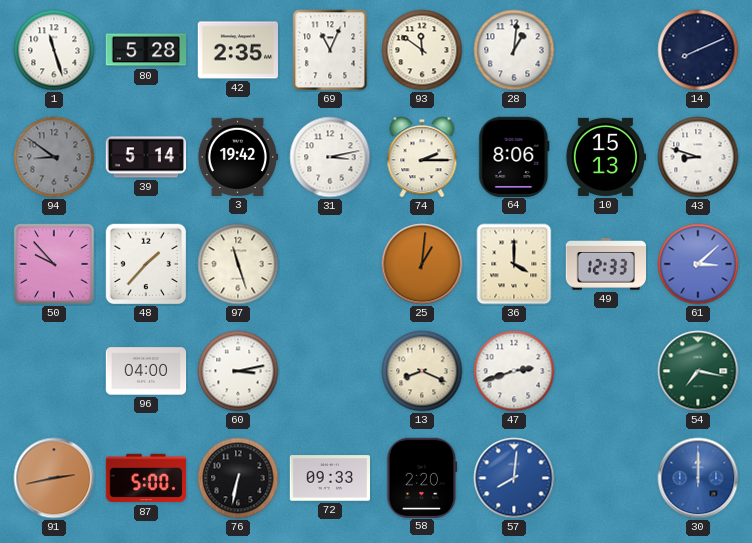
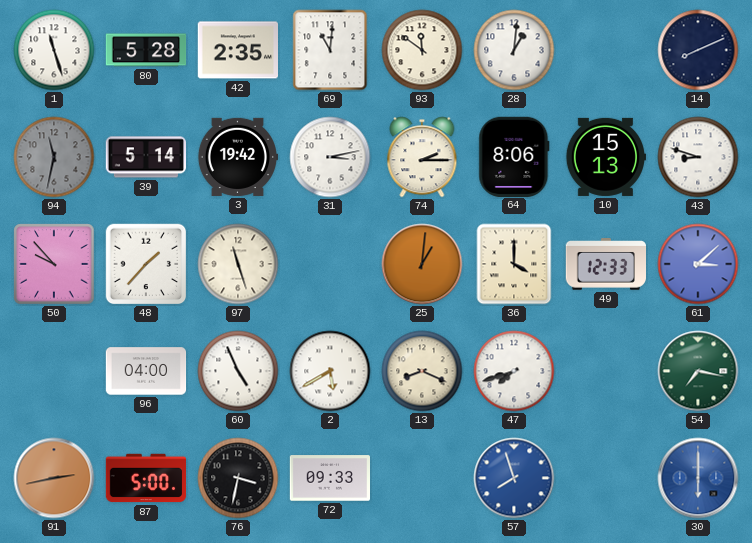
69: 11:04 -> 11:01
94: 8:51 -> 11:32
60: 3:13 -> 4:56
2: none -> 5:40
47: 2:42 -> 7:42
76: 6:32 -> 3:32
58: 2:20 -> none
57: 8:01 -> 7:57
30: 12:00 -> 6:00
